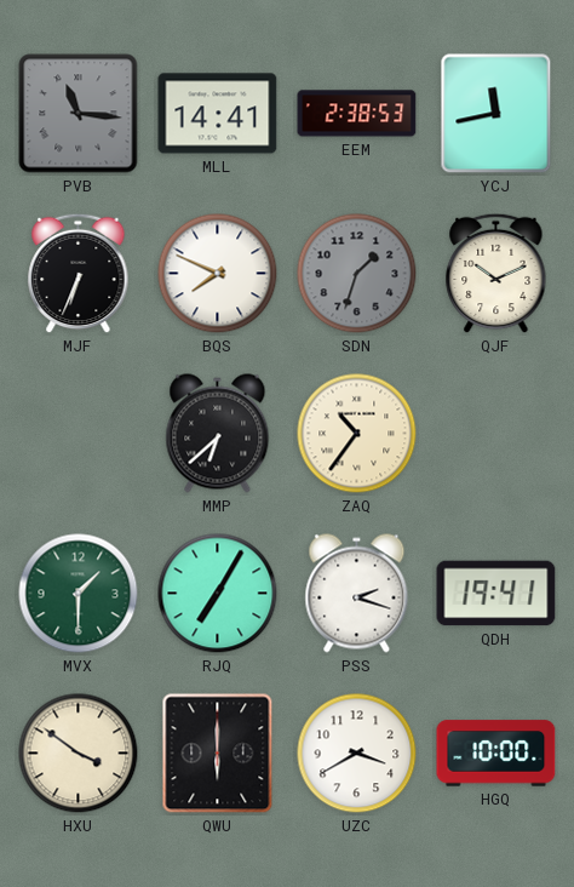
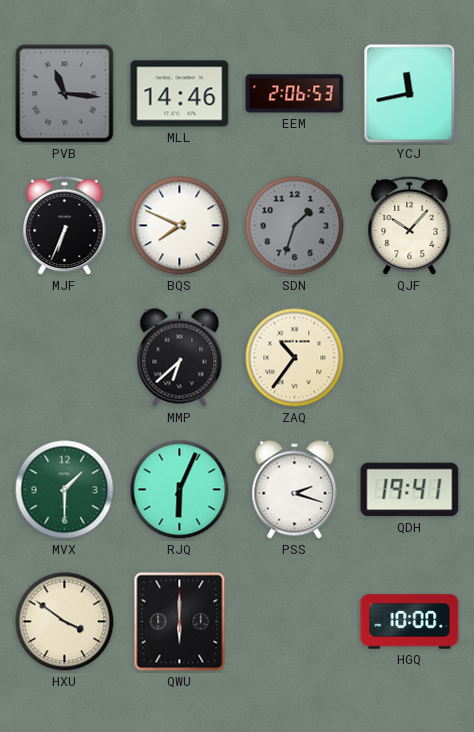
MLL: 14:41 -> 14:46
EEM: 2:38 -> 2:06
QJF: 10:11 -> 10:07
RJQ: 7:05 -> 6:04
UZC: 3:40 -> none
